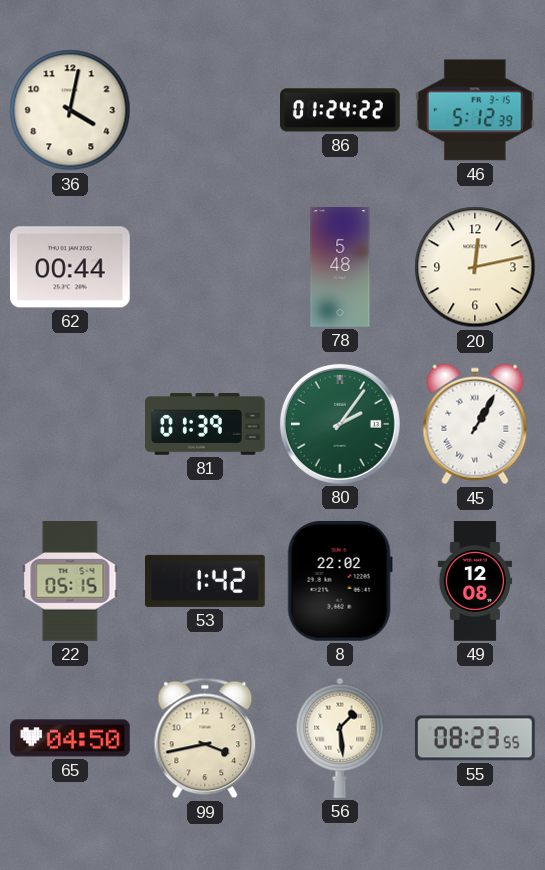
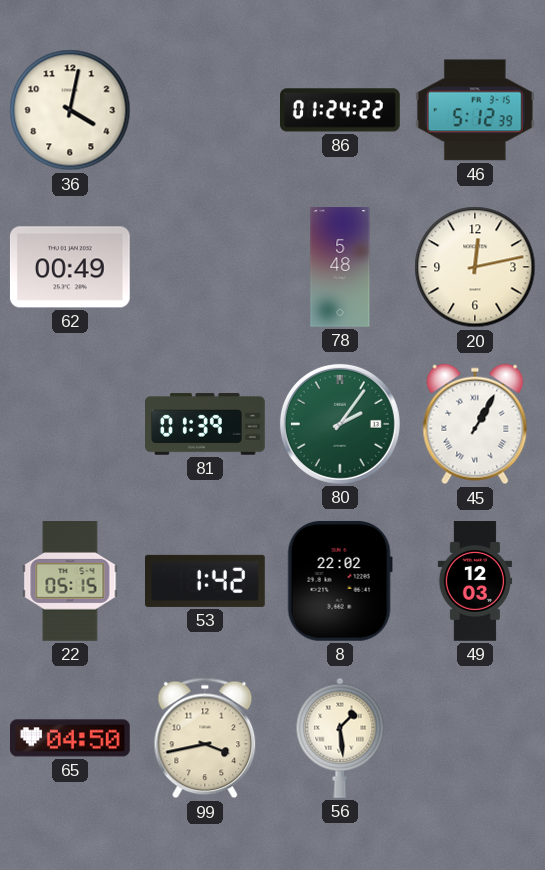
62: 00:44 -> 00:49
49: 12:08 -> 12:03
55: 08:23 -> none
